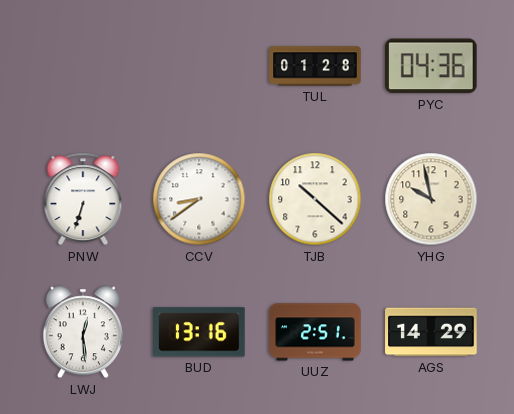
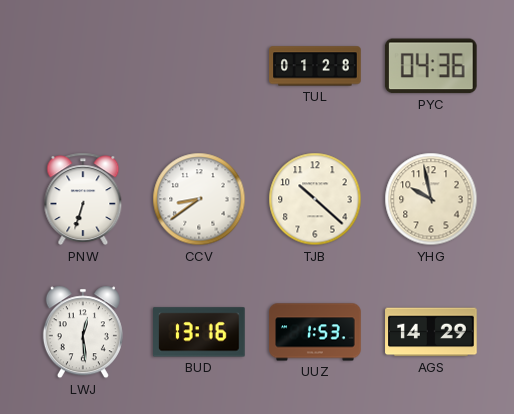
UUZ: 2:51 -> 1:53
